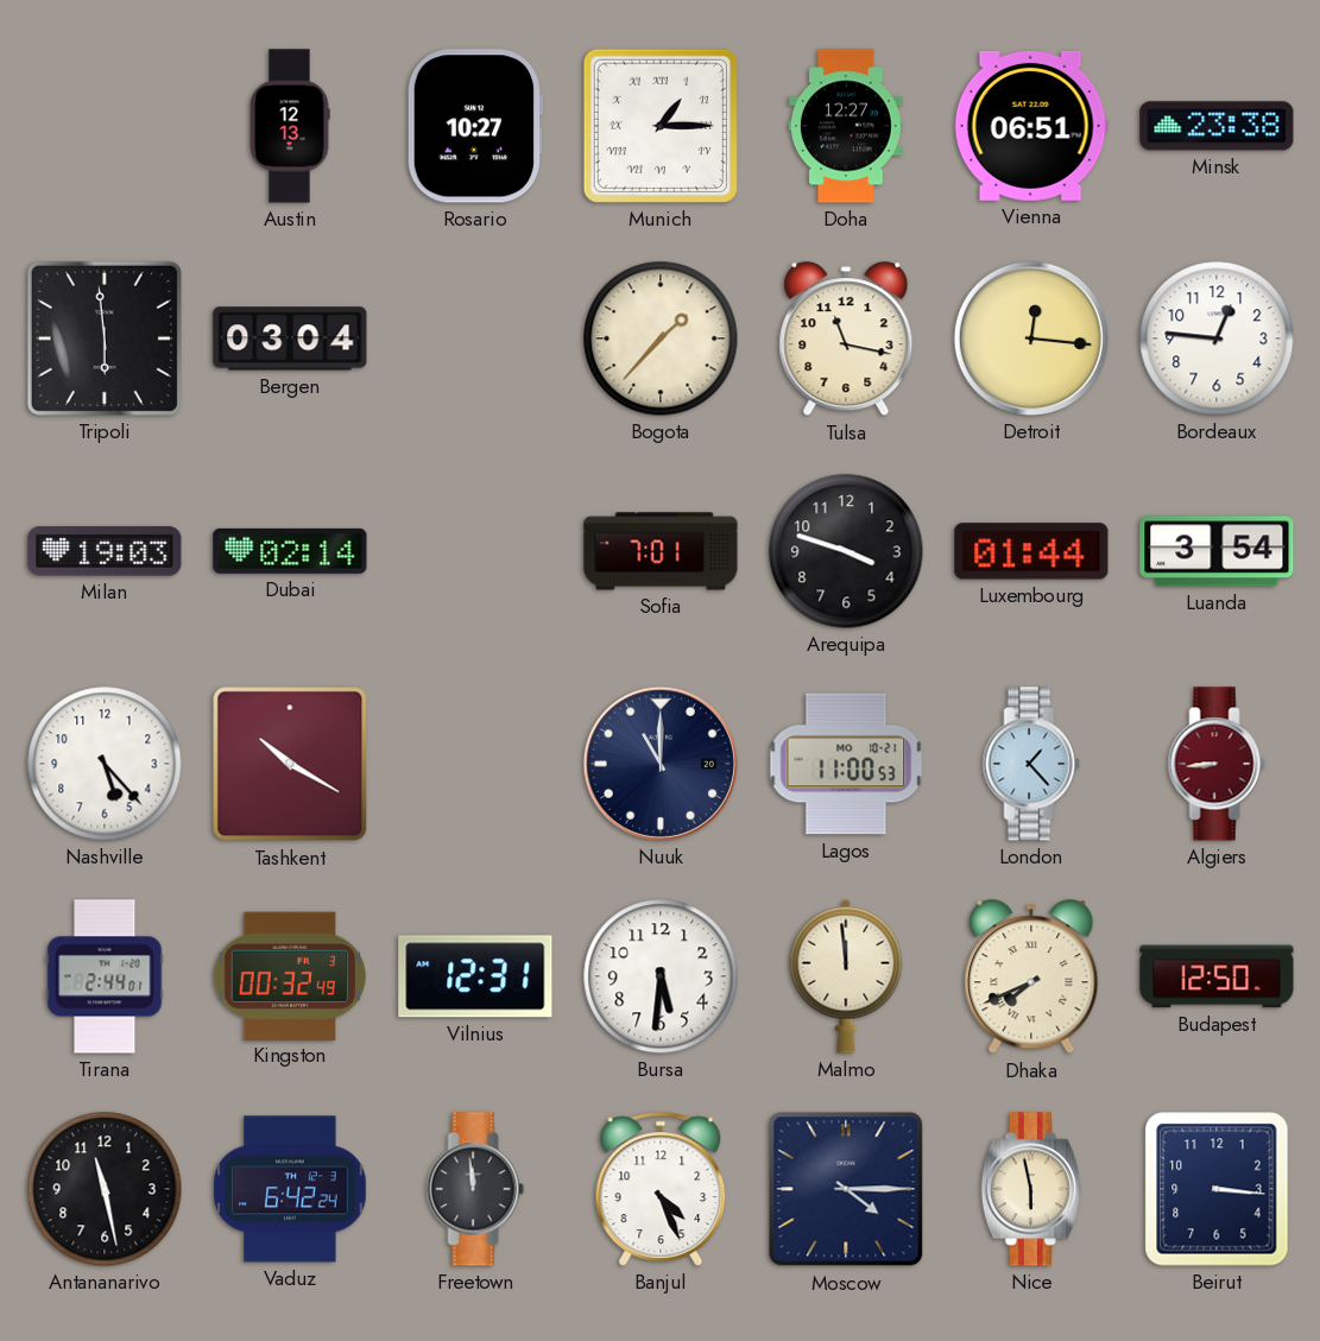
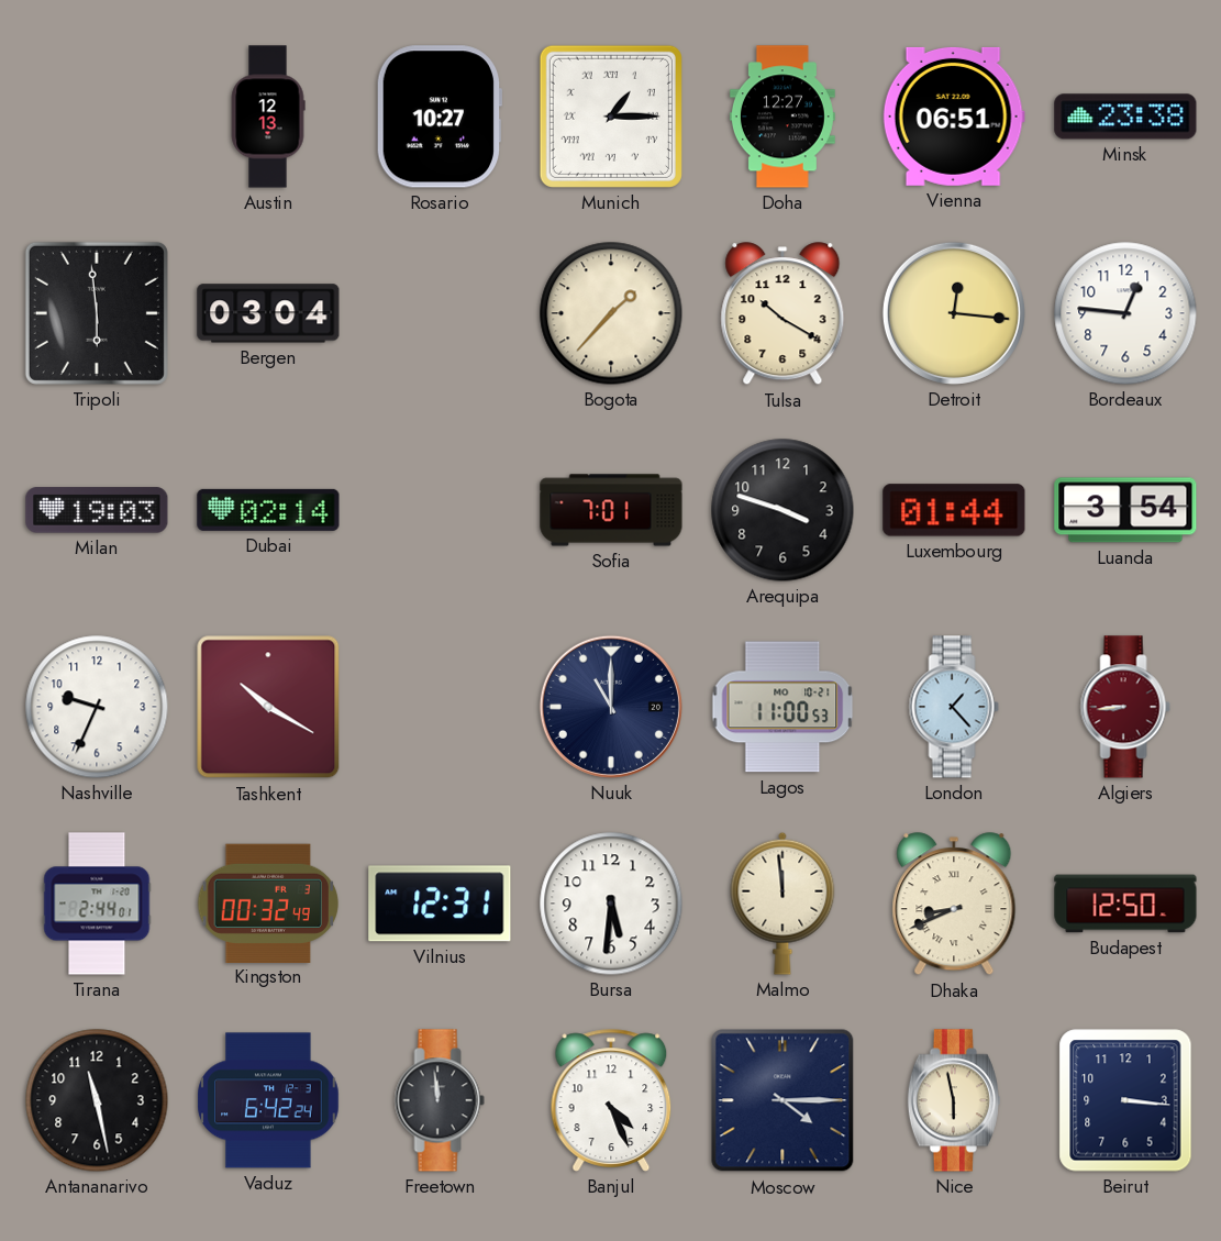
Tulsa: 11:17 -> 10:20
Nashville: 5:23 -> 9:34
Dhaka: 7:41 -> 8:41
